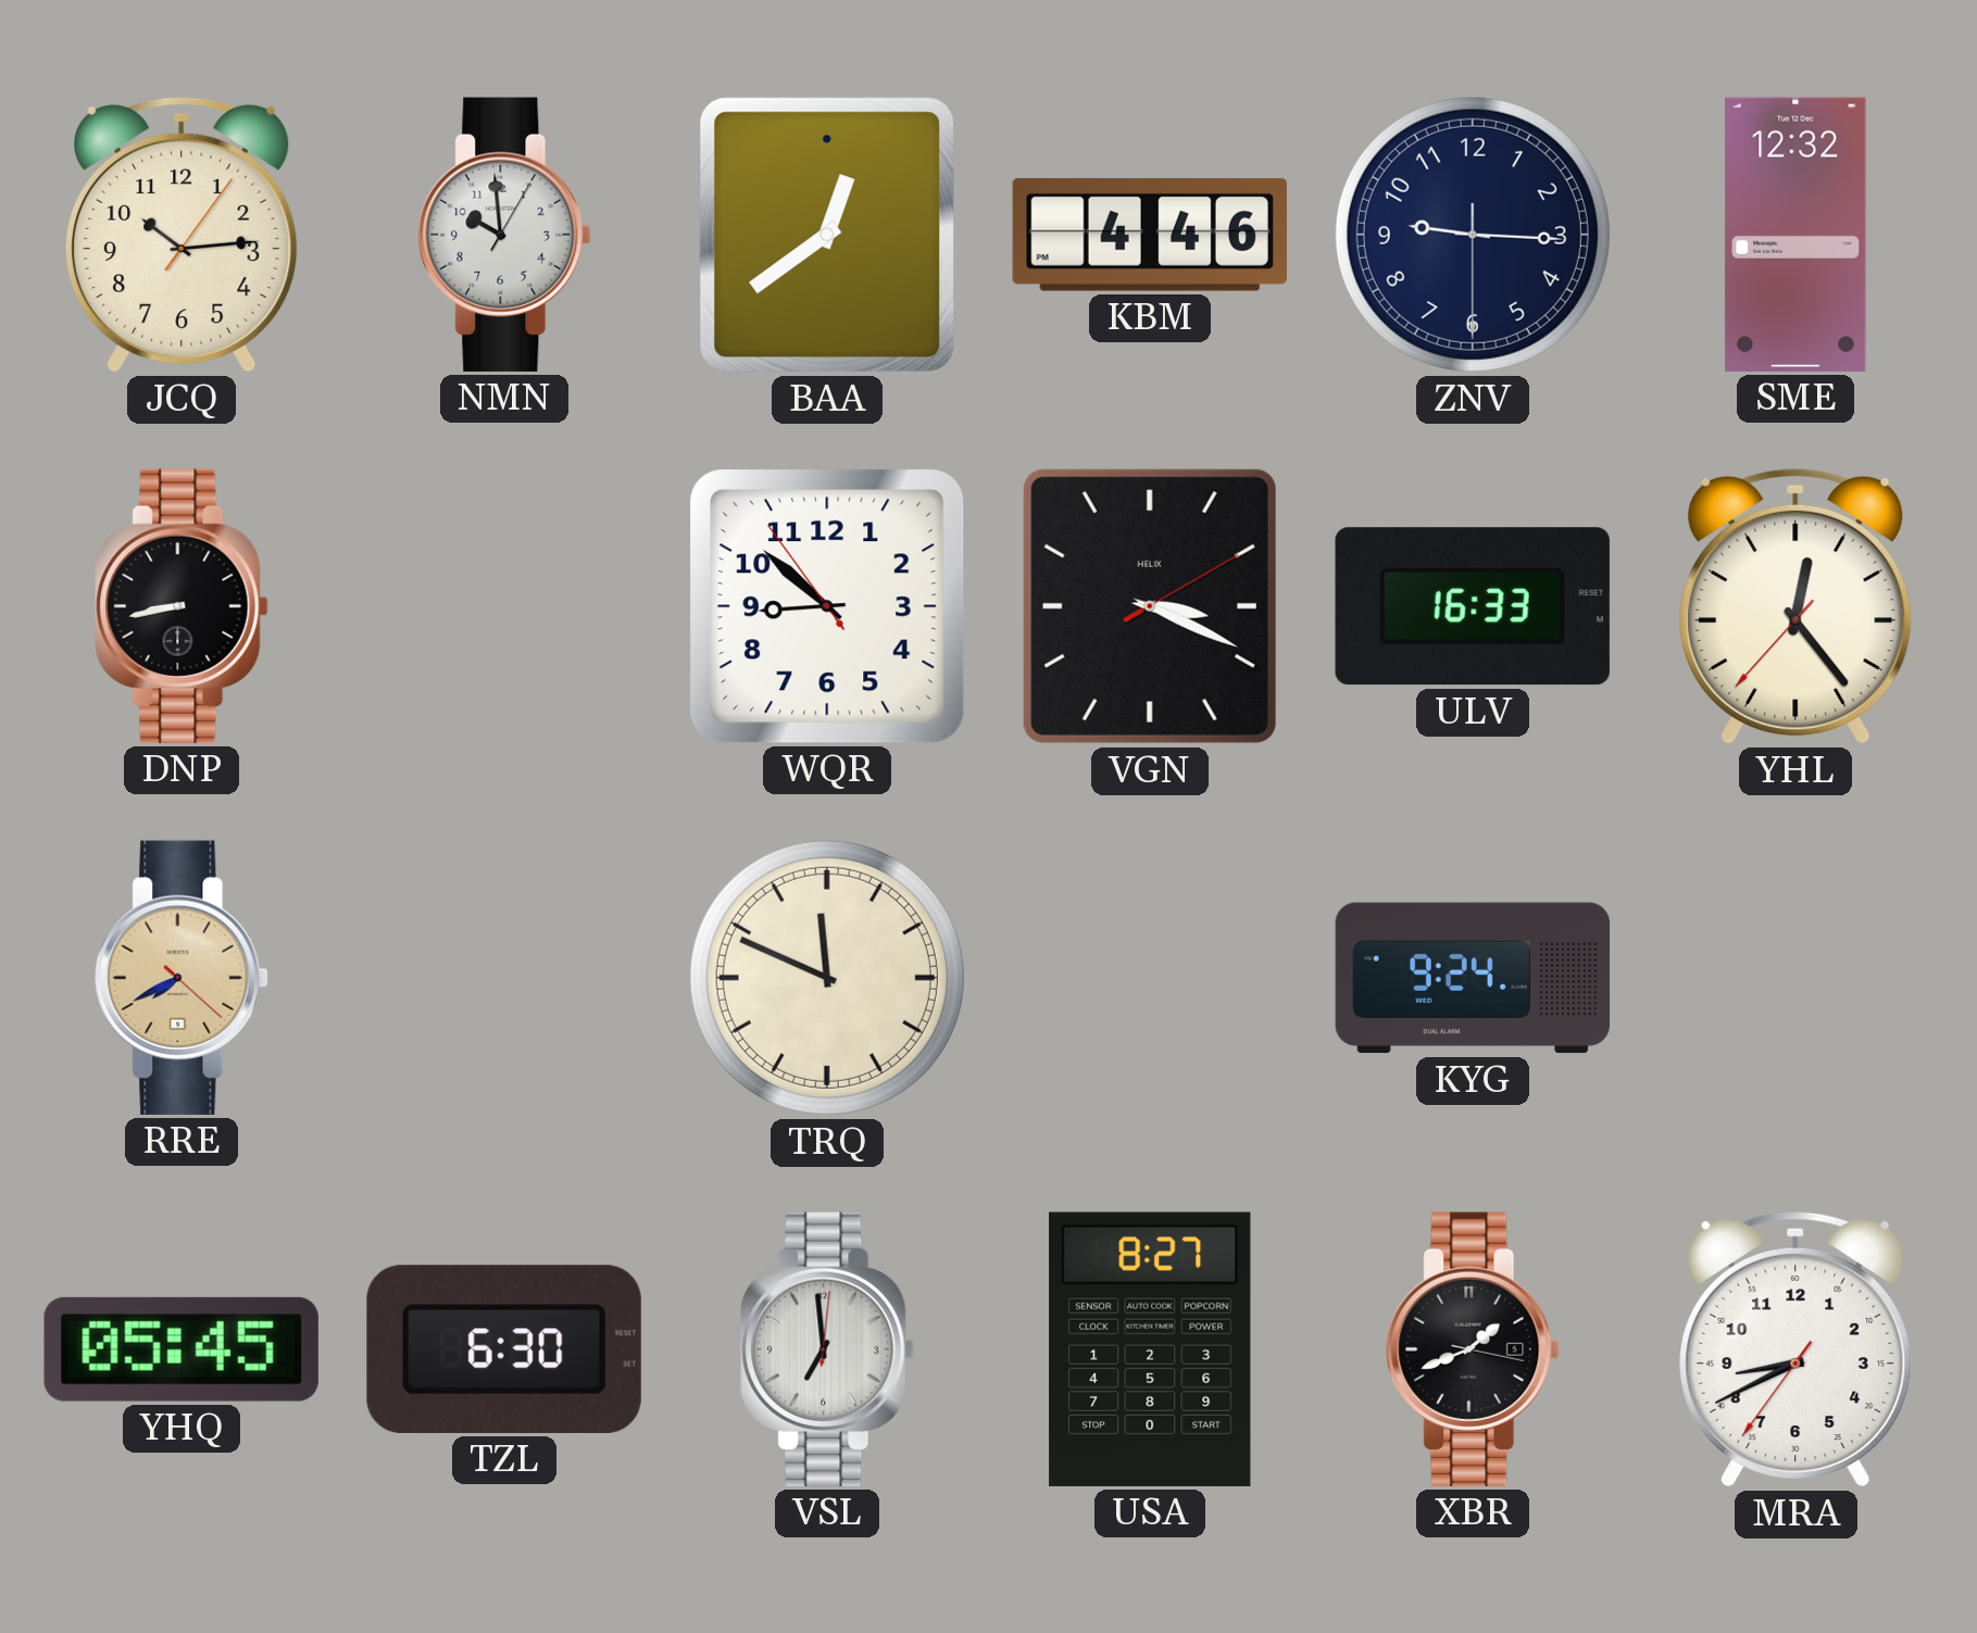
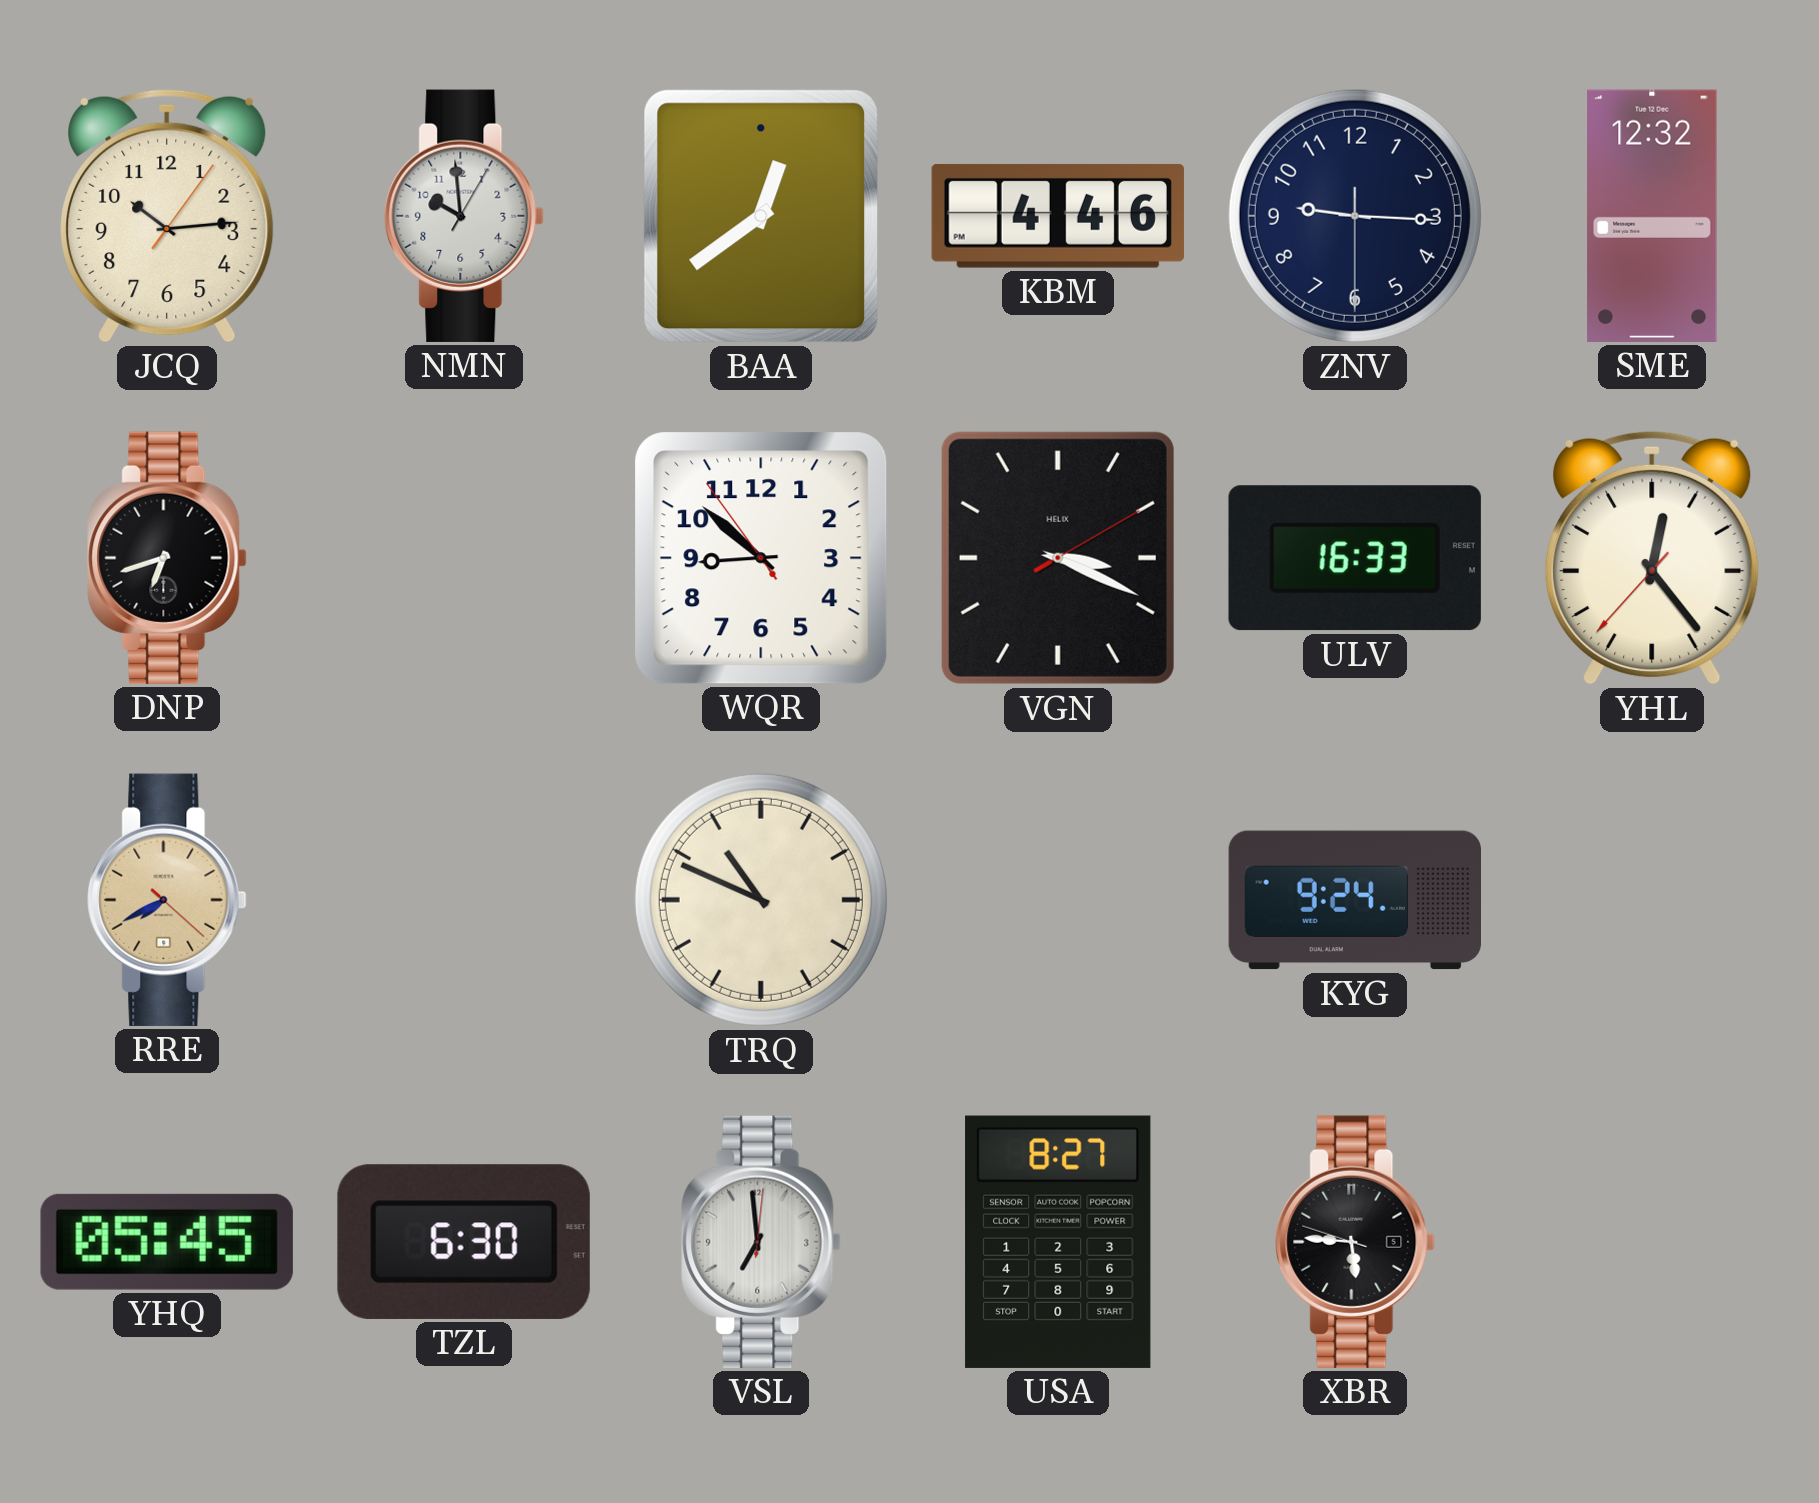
DNP: 8:43 -> 6:42
TRQ: 11:49 -> 10:49
XBR: 1:41 -> 5:45
MRA: 8:40 -> none
